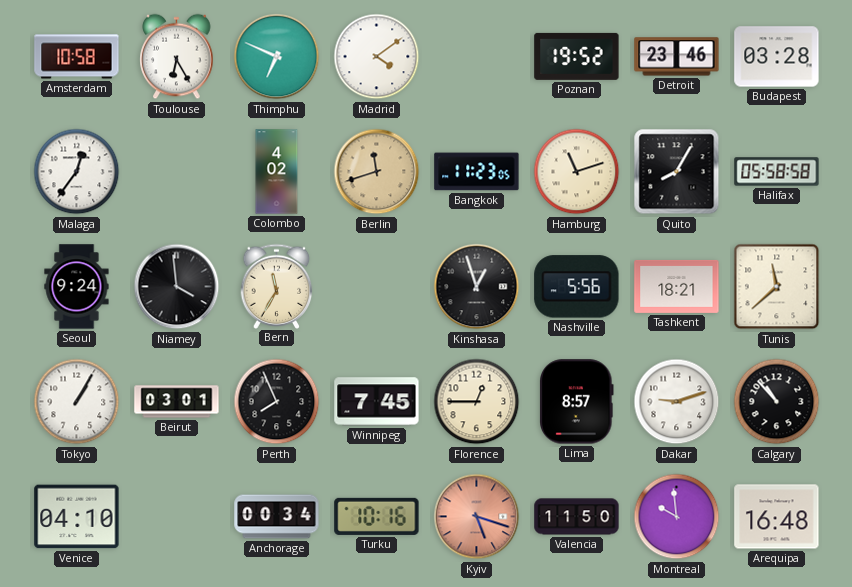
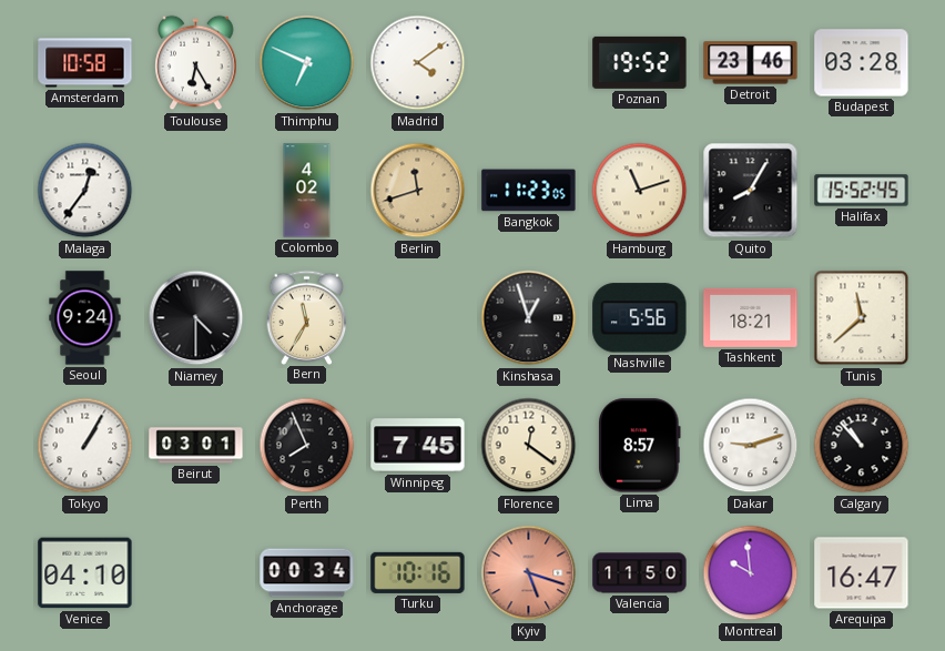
Halifax: 05:58 -> 15:52
Niamey: 3:59 -> 4:30
Florence: 12:45 -> 12:21
Arequipa: 16:48 -> 16:47
